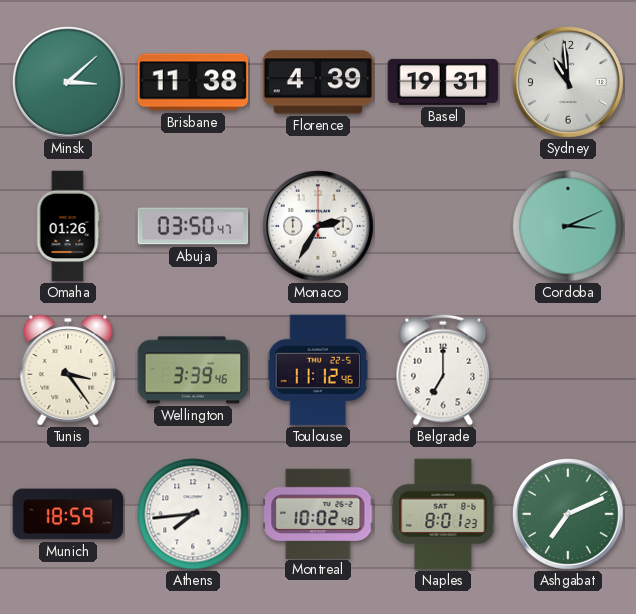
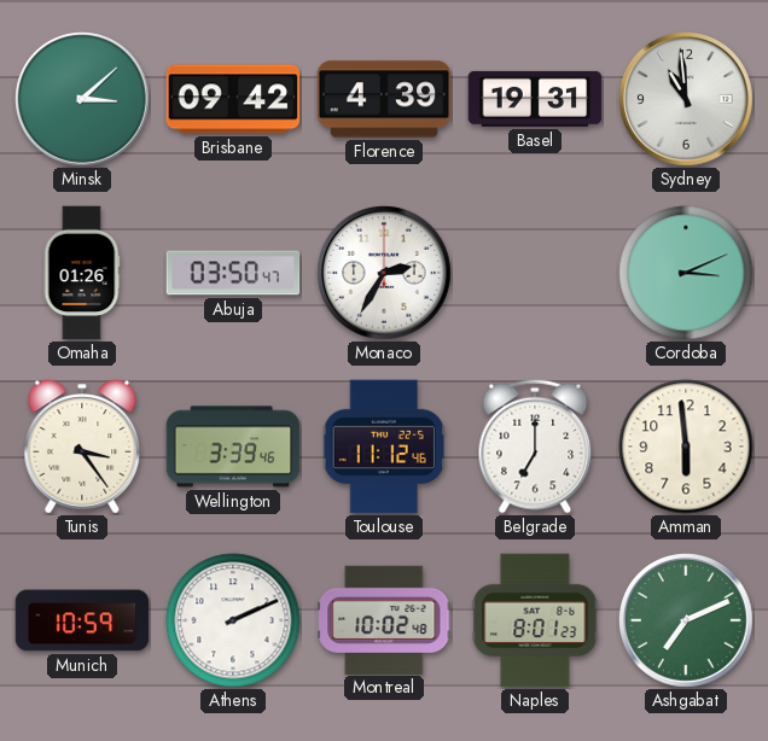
Brisbane: 11:38 -> 09:42
Amman: none -> 5:59
Munich: 18:59 -> 10:59
Athens: 7:44 -> 2:11
